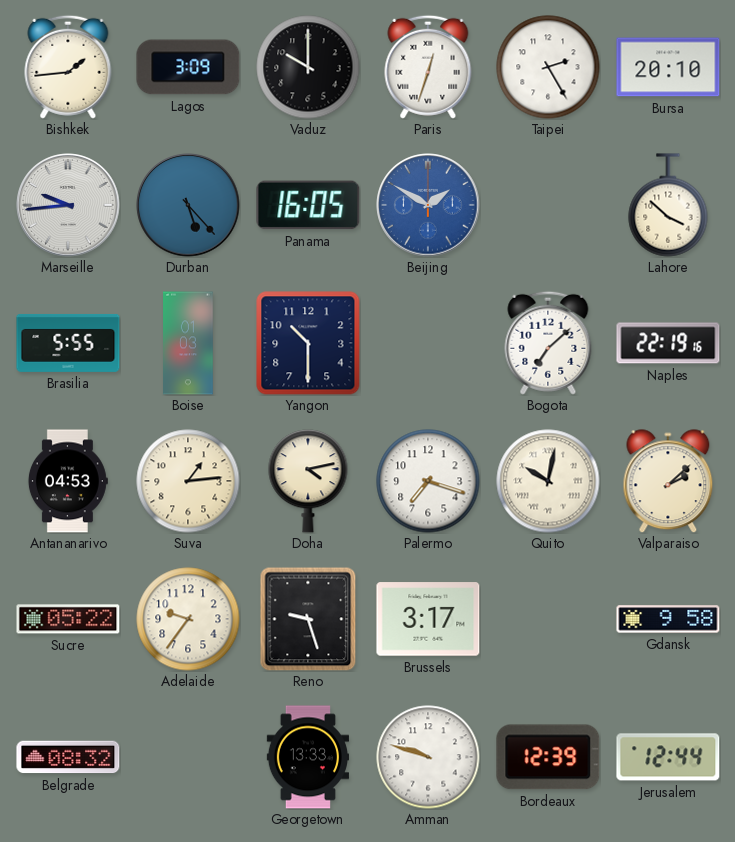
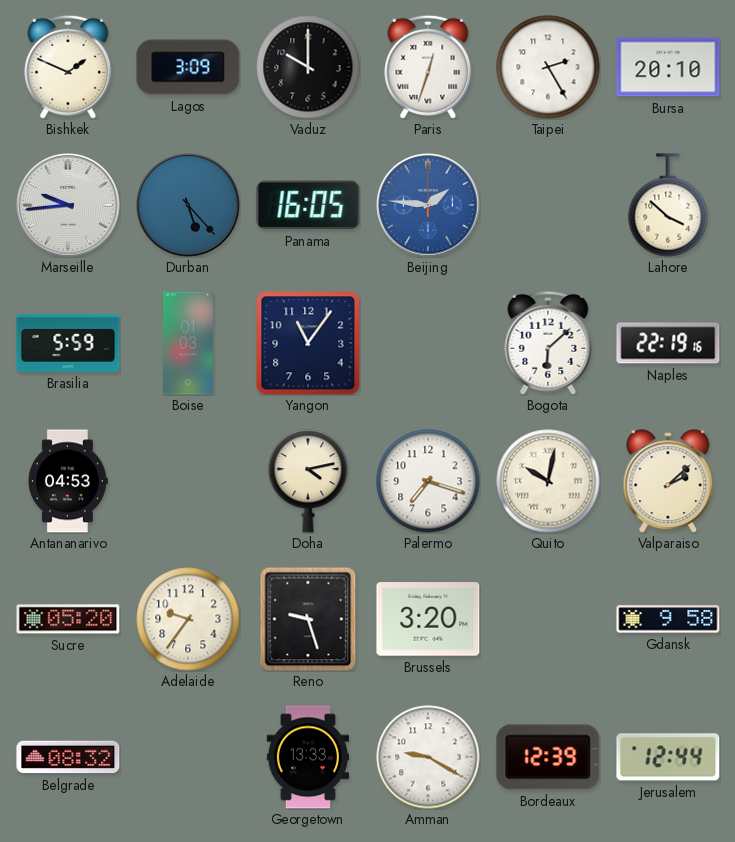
Bishkek: 1:44 -> 1:49
Beijing: 1:50 -> 1:46
Brasilia: 5:55 -> 5:59
Yangon: 10:30 -> 11:06
Bogota: 7:08 -> 6:08
Suva: 1:14 -> none
Sucre: 05:22 -> 05:20
Brussels: 3:17 -> 3:20
Amman: 9:48 -> 9:20
